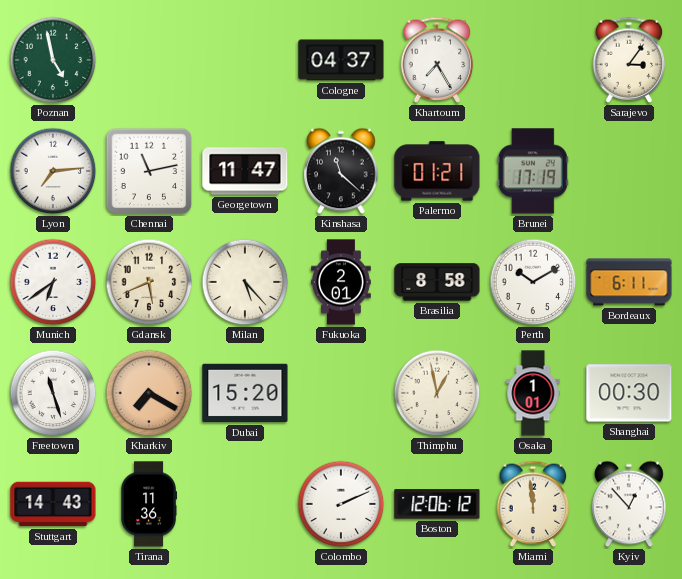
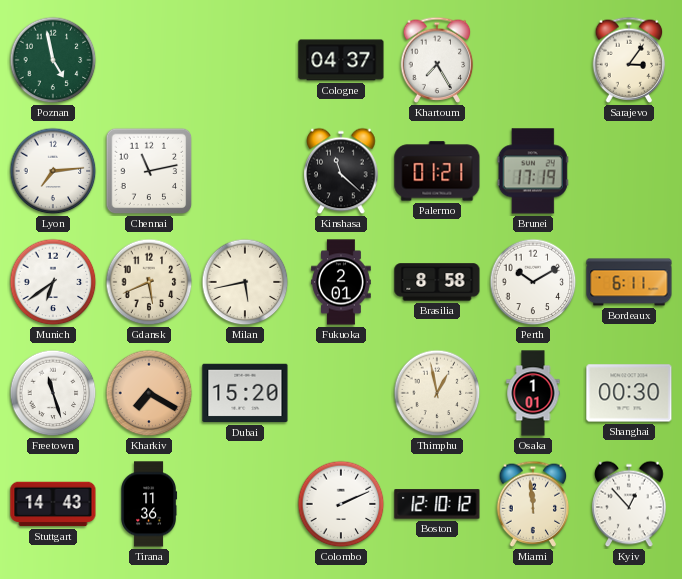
Georgetown: 11:47 -> none
Milan: 5:23 -> 5:43
Boston: 12:06 -> 12:10
